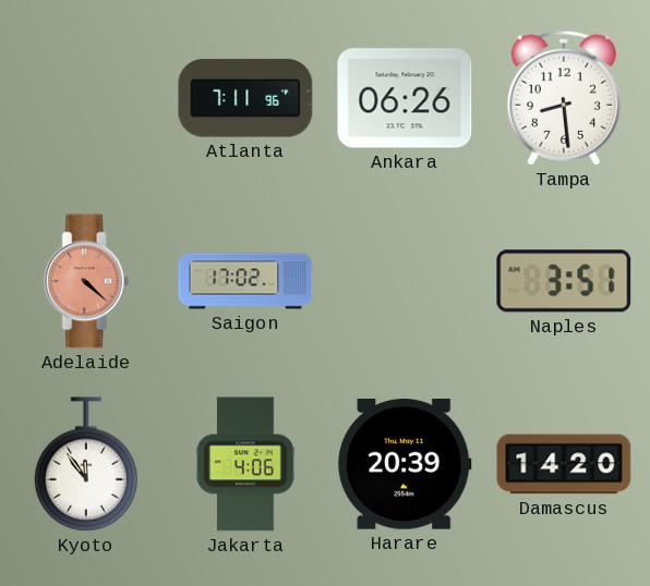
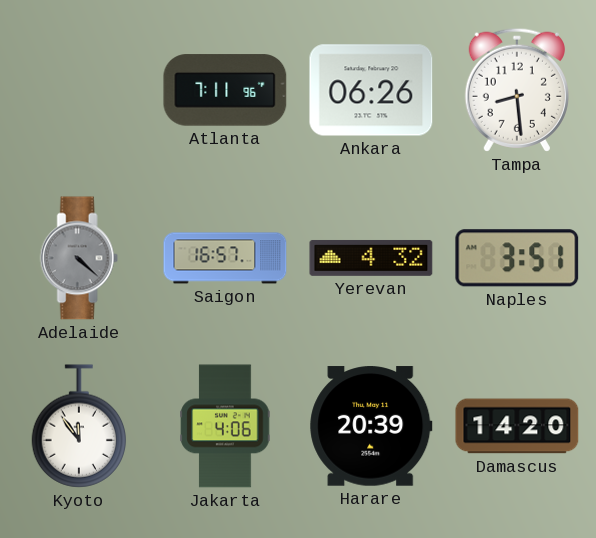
Adelaide dial: salmon -> grey
Saigon: 17:02 -> 16:57
Yerevan: none -> 4:32
